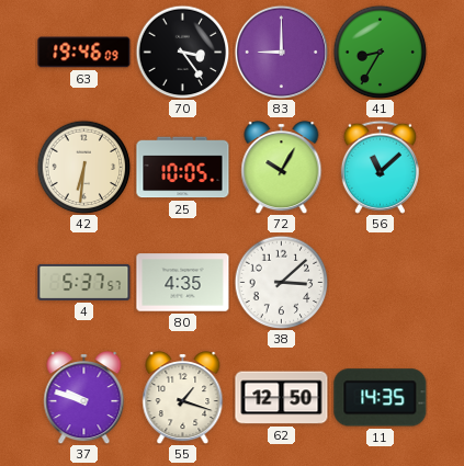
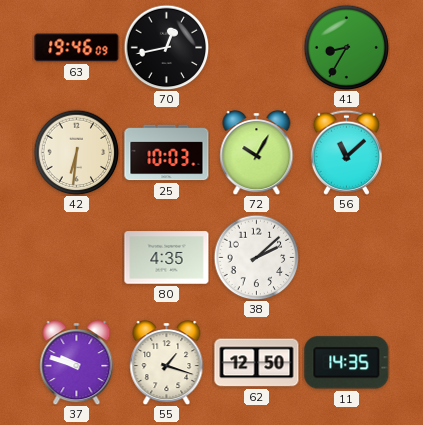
70: 3:24 -> 12:43
83: 9:00 -> none
25: 10:05 -> 10:03
4: 5:37 -> none
38: 3:08 -> 2:08
